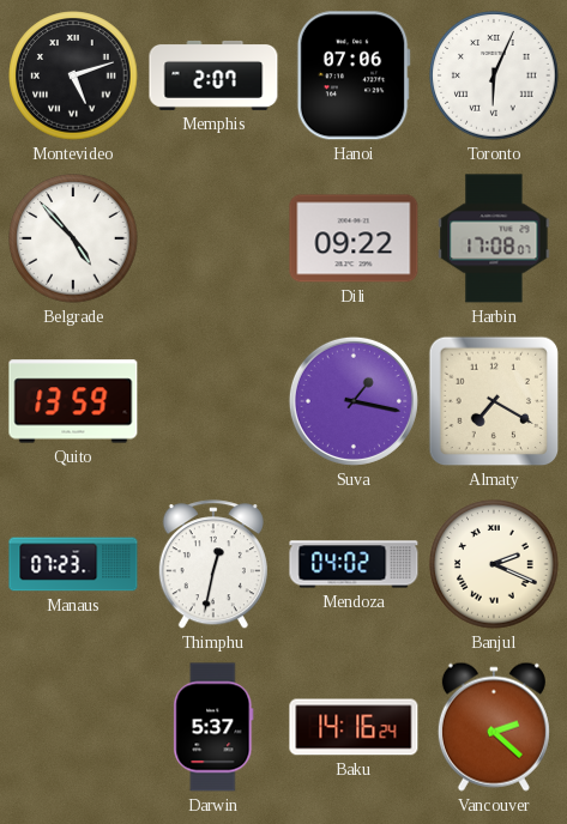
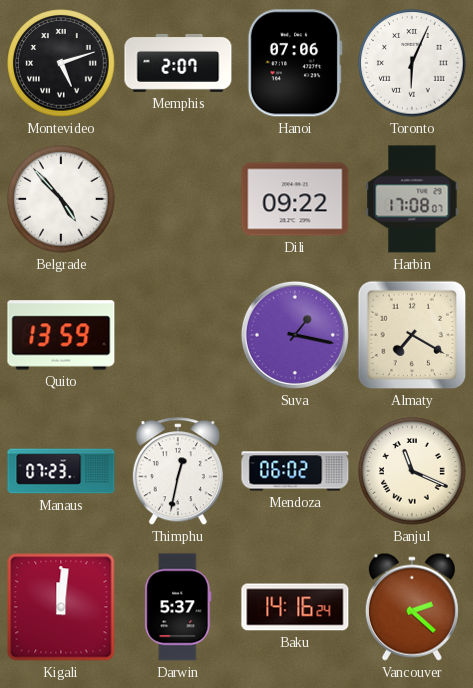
Mendoza: 04:02 -> 06:02
Banjul: 2:19 -> 11:19
Kigali: none -> 12:01
